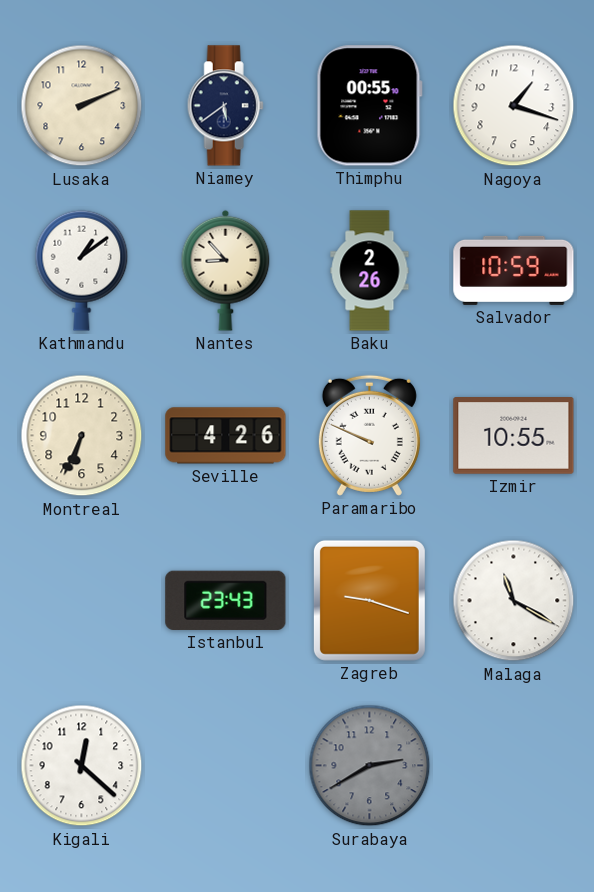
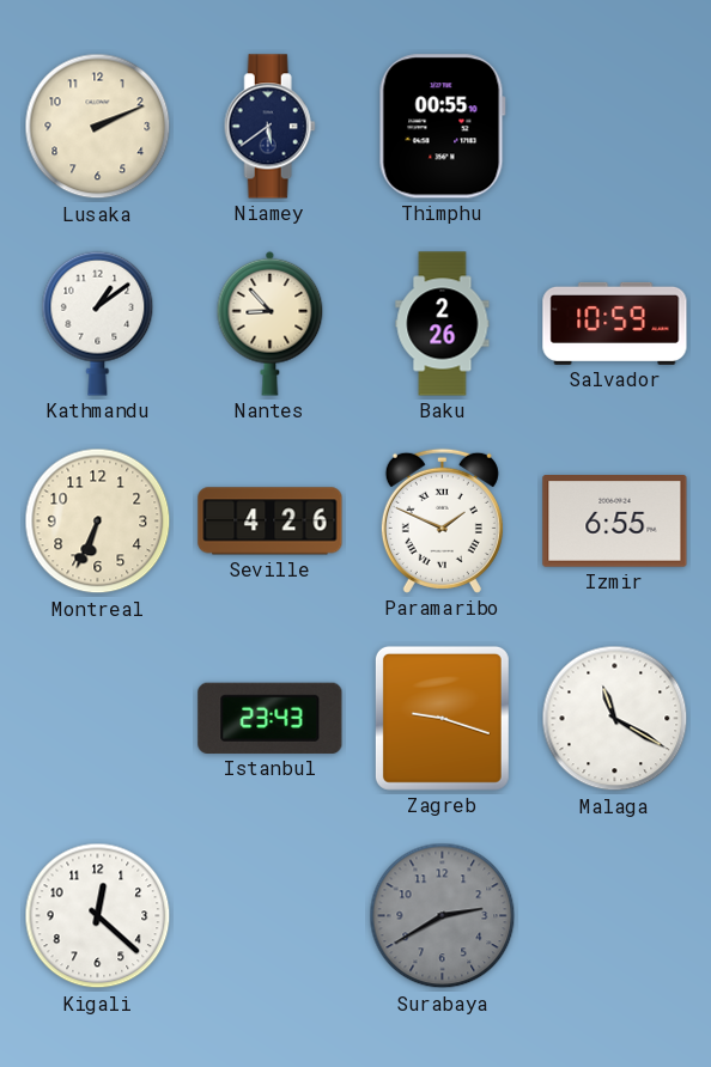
Nagoya: 1:18 -> none
Paramaribo: 9:49 -> 1:49
Izmir: 10:55 -> 6:55
